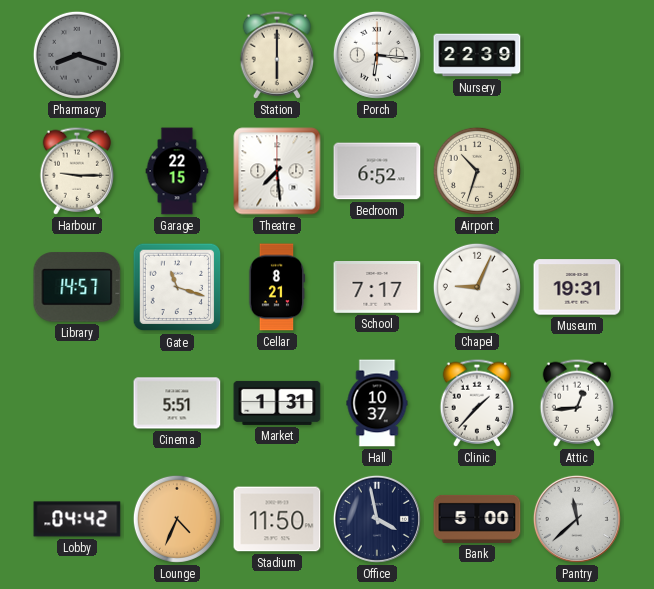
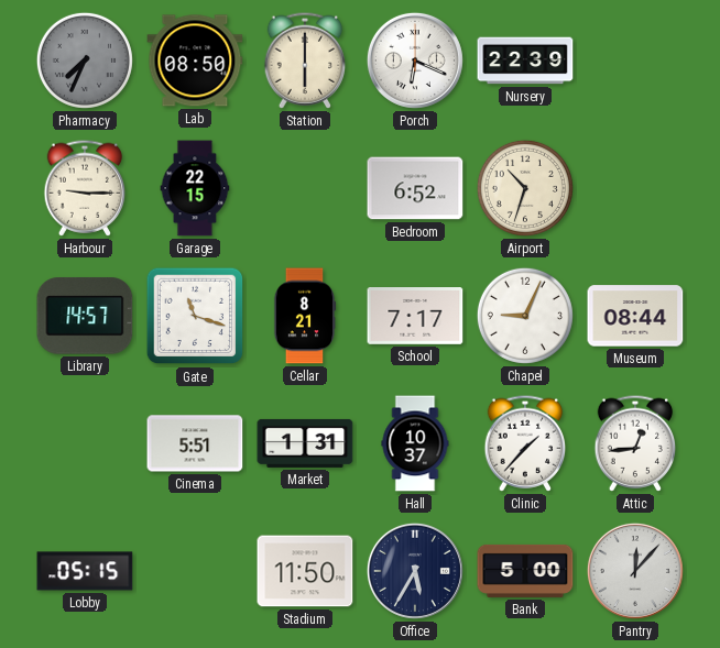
Pharmacy: 8:18 -> 7:34
Lab: none -> 08:50
Porch: 6:16 -> 6:19
Theatre: 7:29 -> none
Museum: 19:31 -> 08:44
Lobby: 04:42 -> 05:15
Lounge: 4:34 -> none
Office: 3:58 -> 5:35
Pantry: 11:38 -> 12:07
